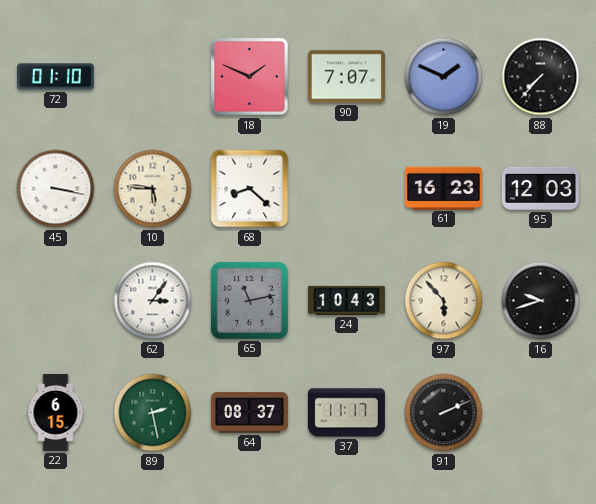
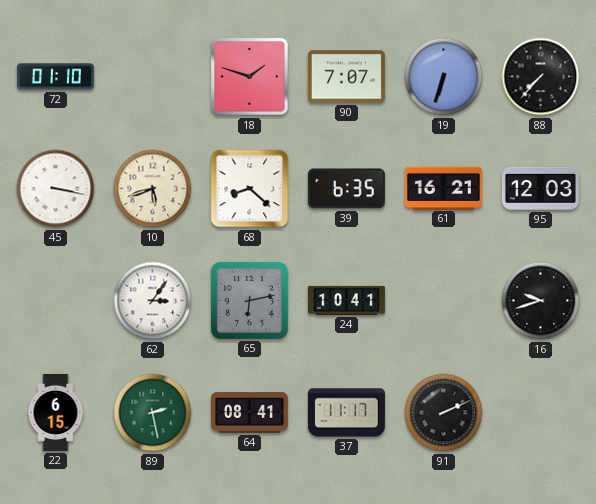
18: 1:49 -> 1:48
19: 1:49 -> 6:33
10: 5:46 -> 5:42
39: none -> 6:35
61: 16:23 -> 16:21
65: 11:13 -> 6:13
24: 10:43 -> 10:41
97: 5:53 -> none
64: 08:37 -> 08:41
